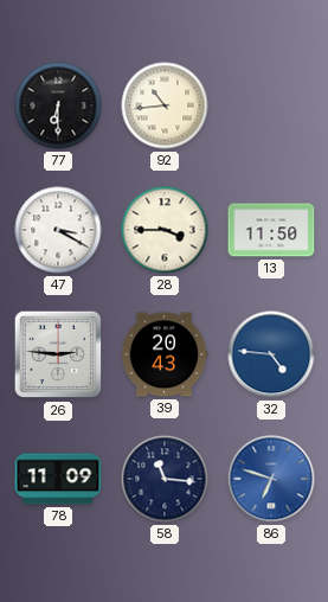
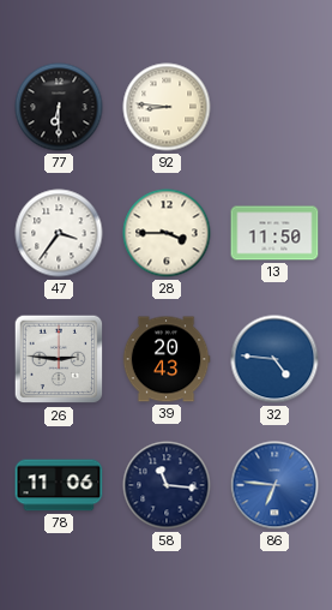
92: 10:44 -> 8:46
47: 3:20 -> 3:36
78: 11:09 -> 11:06
86: 6:48 -> 6:46
